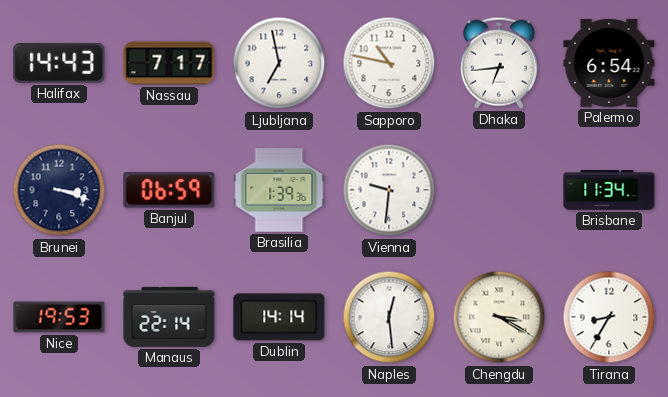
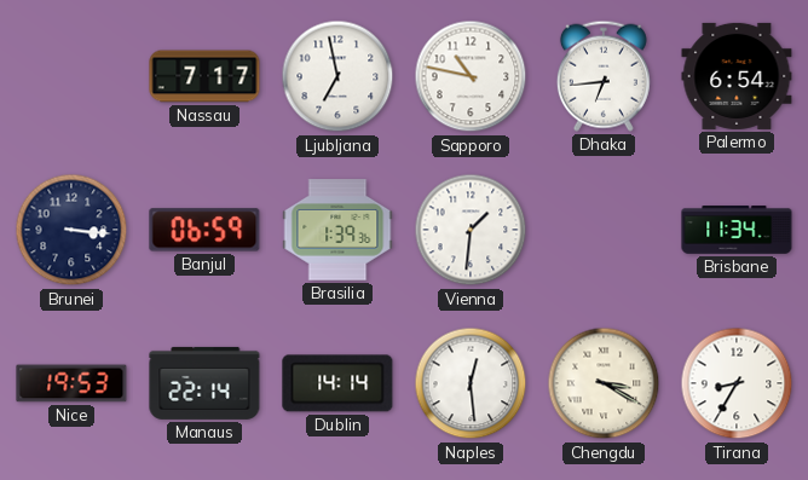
Halifax: 14:43 -> none
Brunei: 3:18 -> 3:16
Vienna: 9:31 -> 1:31
